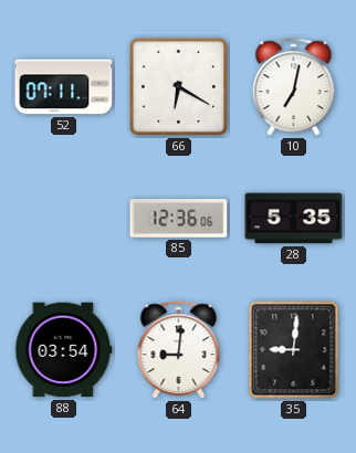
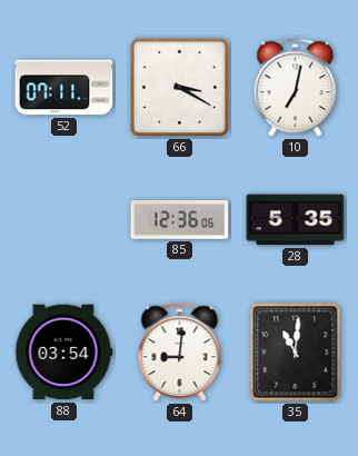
66: 6:20 -> 3:20
35: 9:01 -> 11:01
